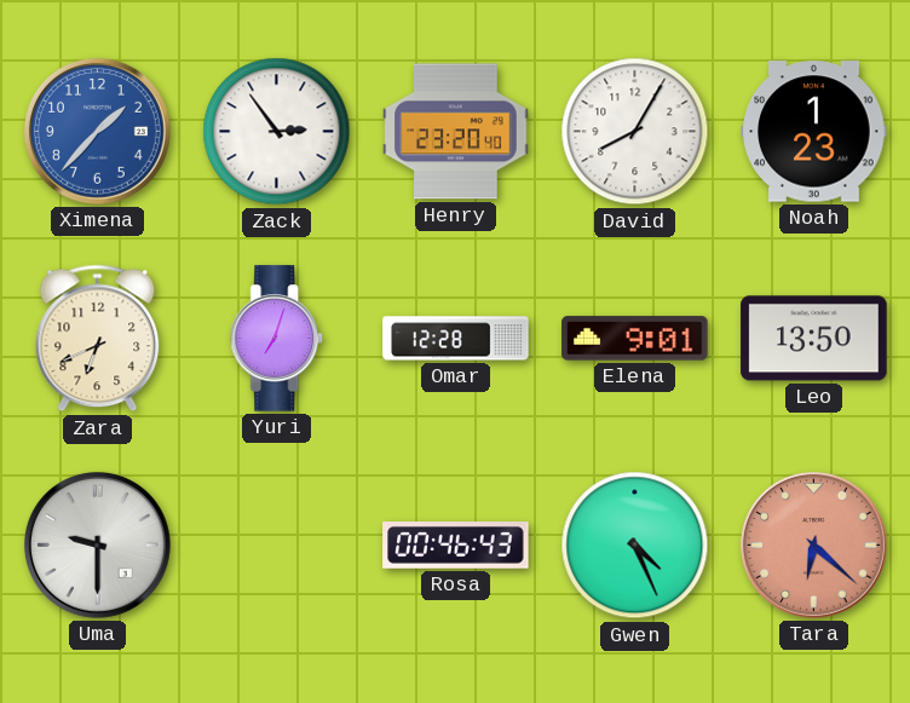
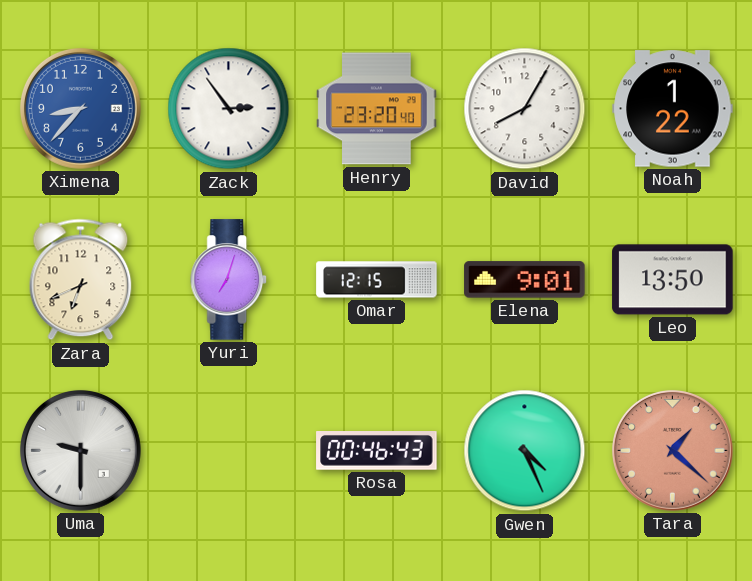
Ximena: 1:37 -> 8:37
Noah: 1:23 -> 1:22
Omar: 12:28 -> 12:15
Tara: 6:22 -> 1:22
